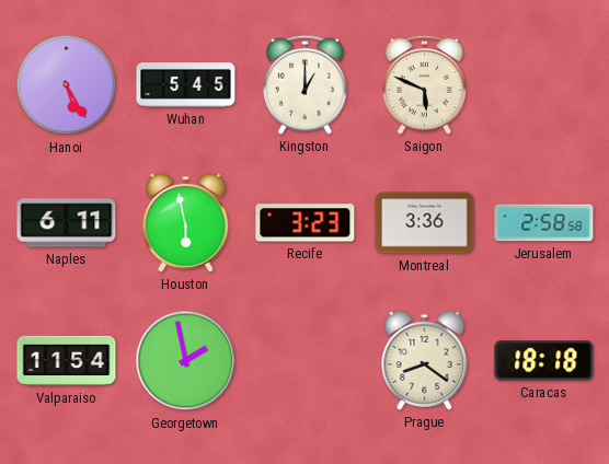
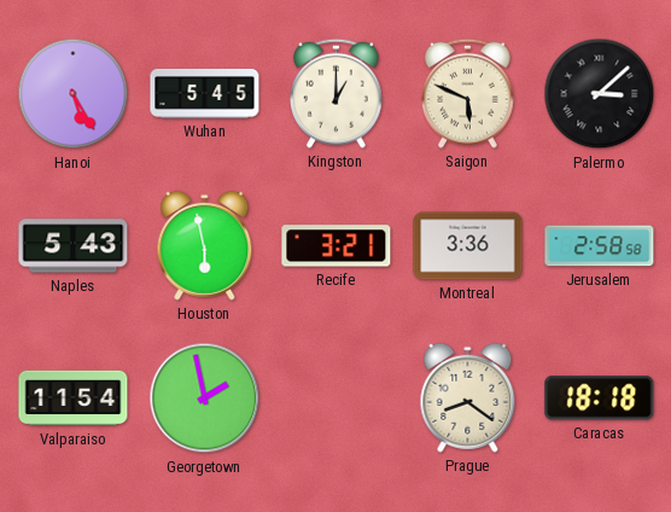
Palermo: none -> 3:08
Naples: 6:11 -> 5:43
Recife: 3:23 -> 3:21
